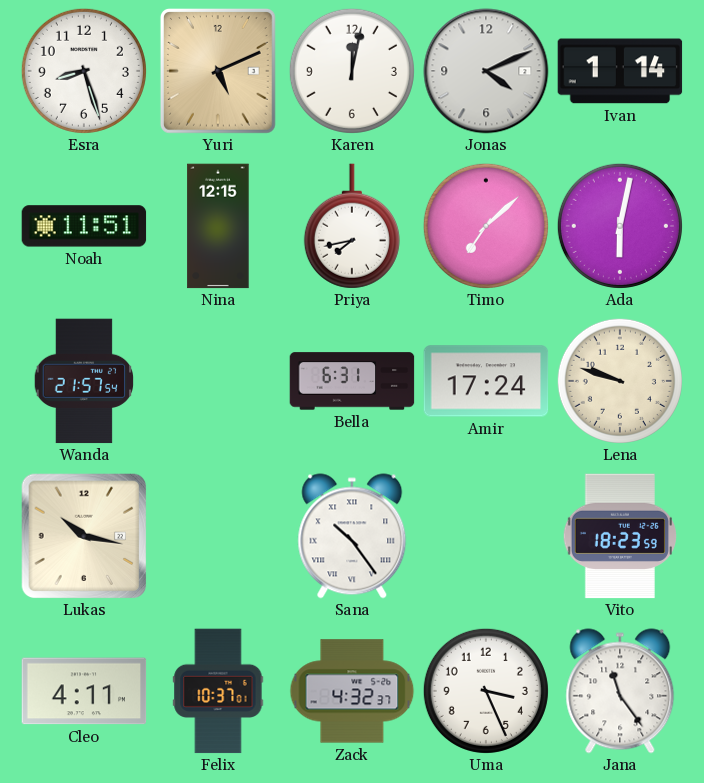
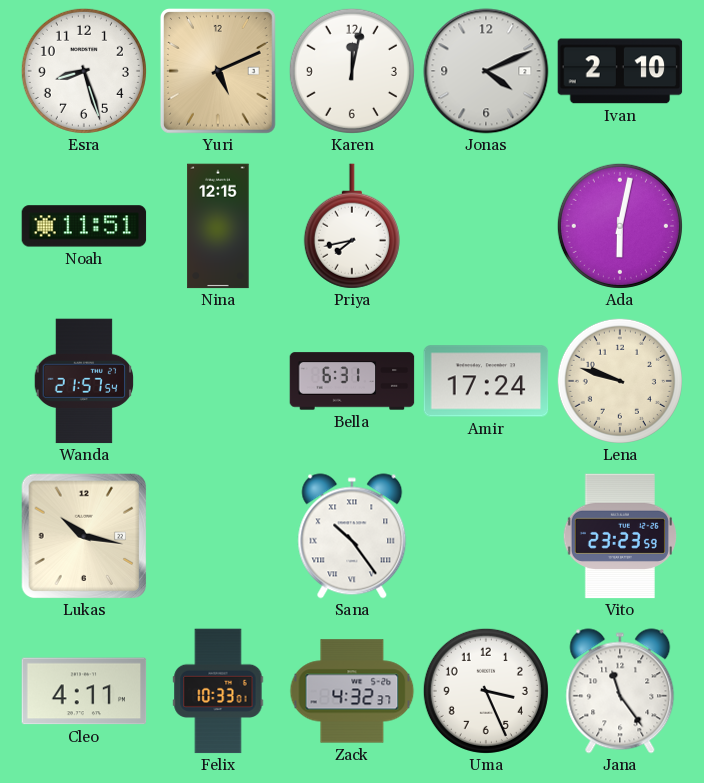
Ivan: 1:14 -> 2:10
Timo: 7:08 -> none
Vito: 18:23 -> 23:23
Felix: 10:37 -> 10:33
